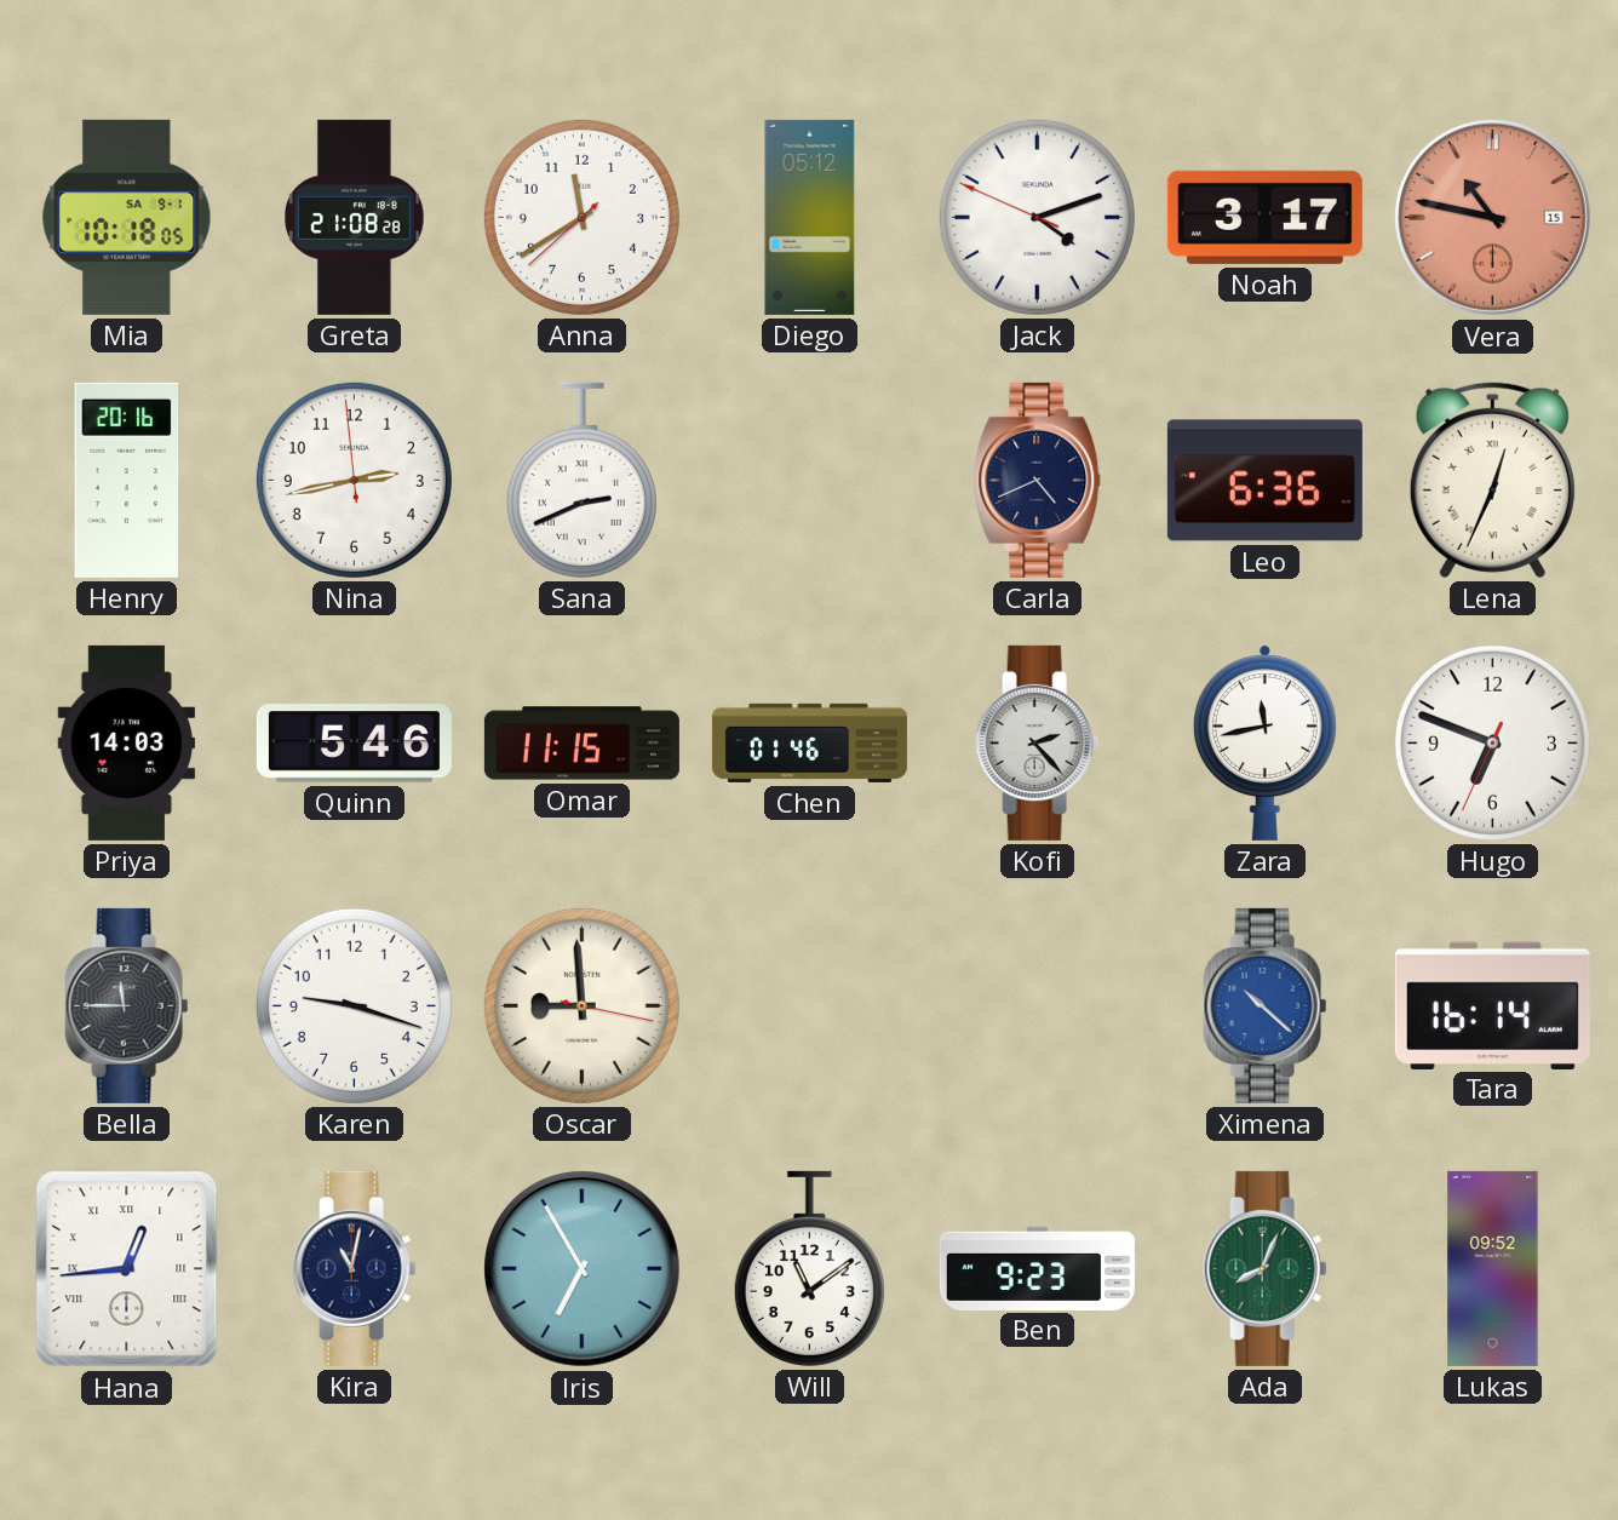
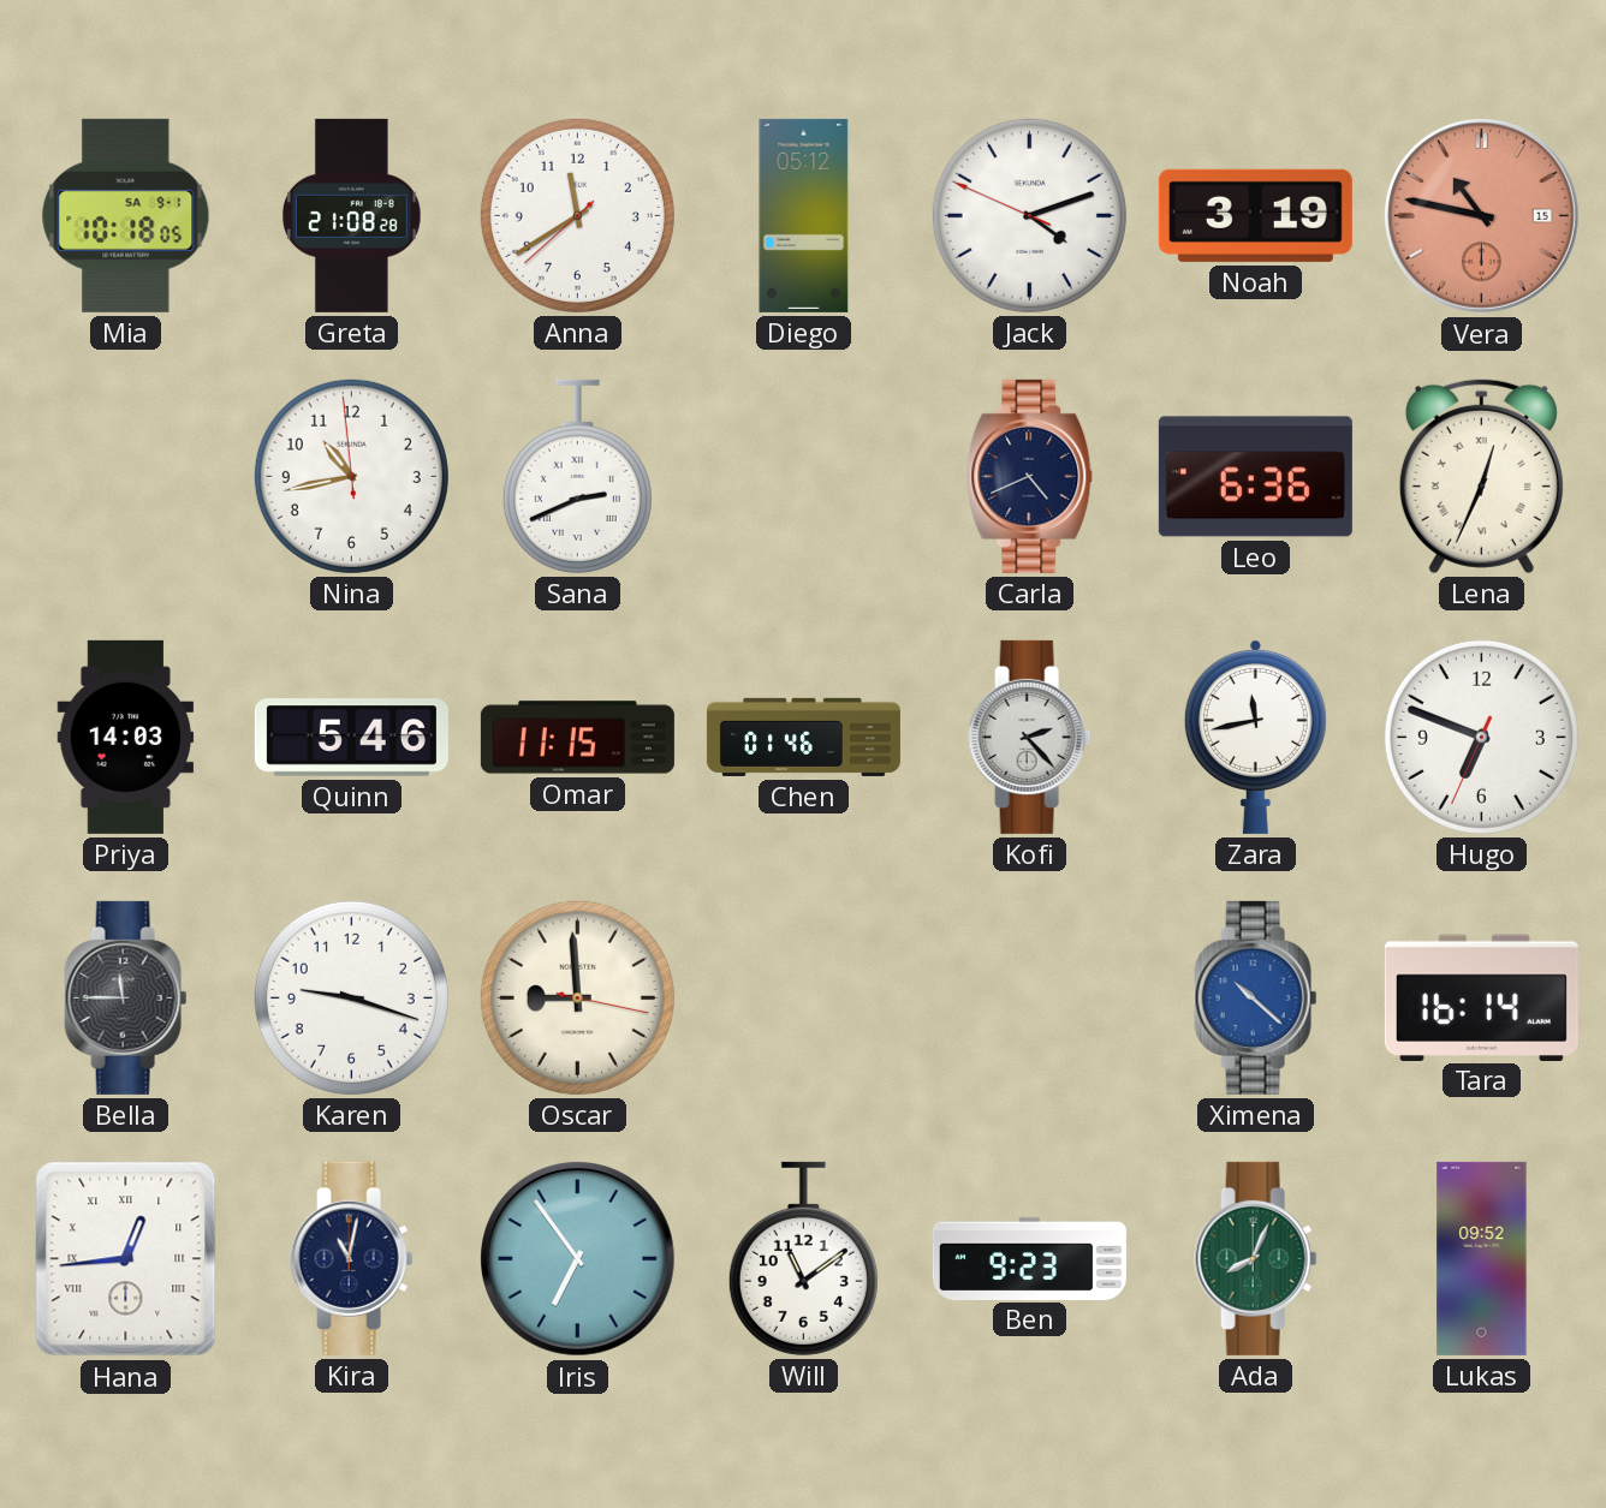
Noah: 3:17 -> 3:19
Henry: 20:16 -> none
Nina: 2:42 -> 10:42
Iris: 6:55 -> 6:54
